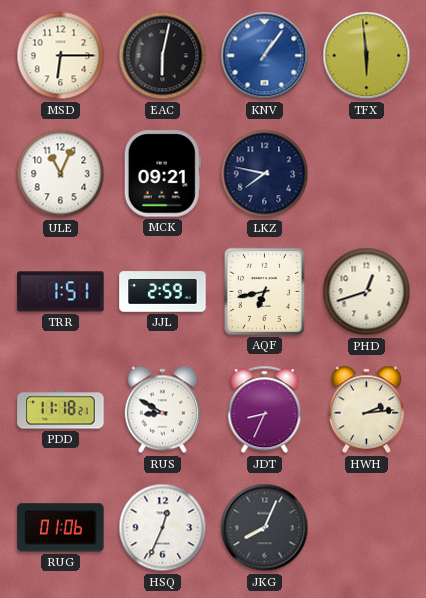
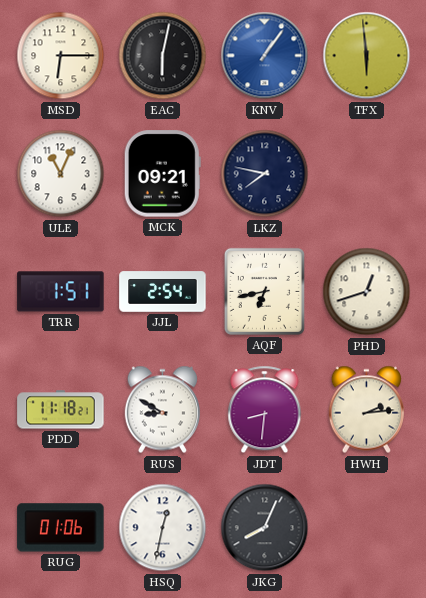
JJL: 2:59 -> 2:54
JDT: 8:34 -> 8:31
HSQ: 12:34 -> 12:32
